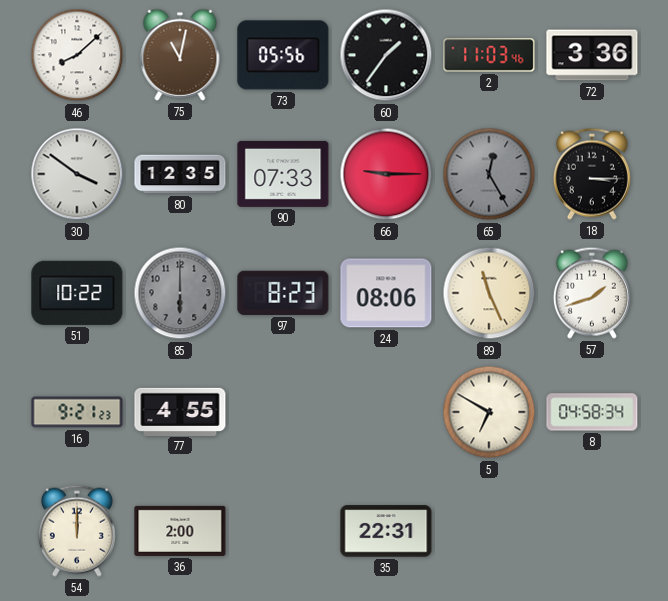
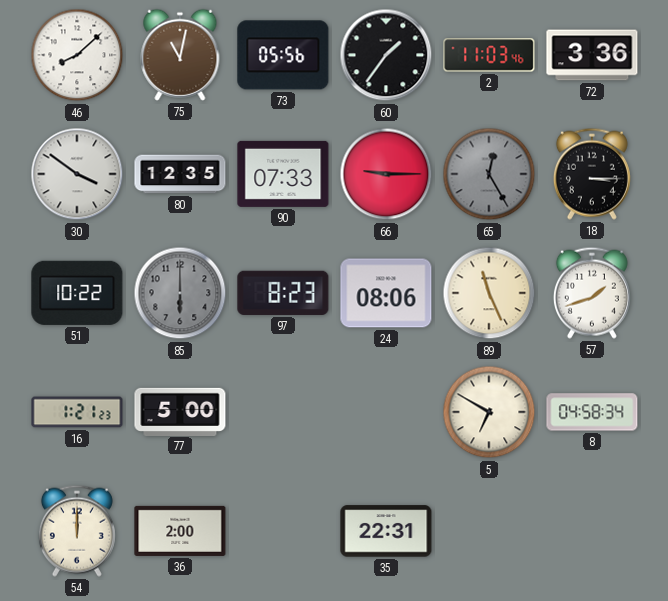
16: 9:21 -> 1:21
77: 4:55 -> 5:00
